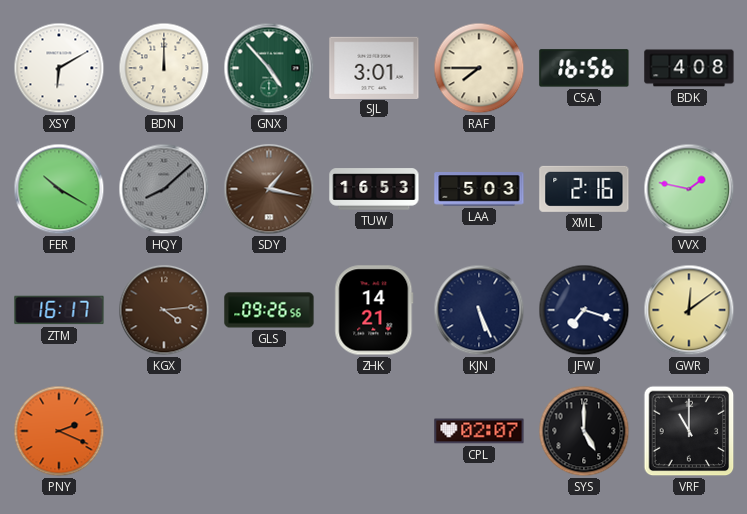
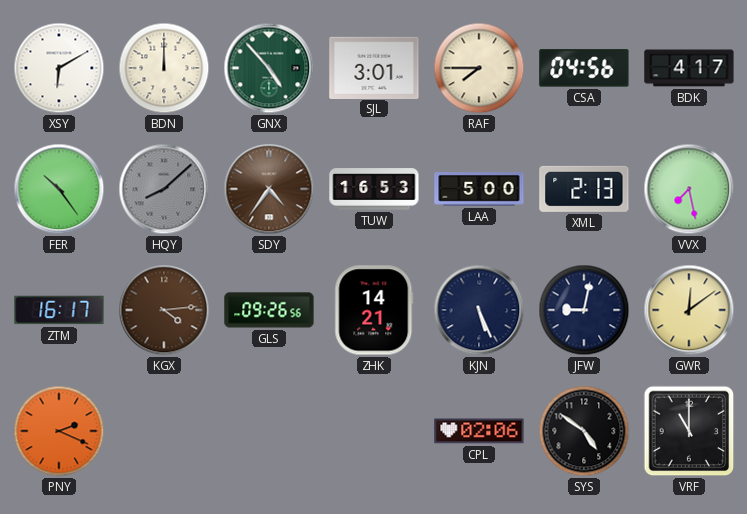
CSA: 16:56 -> 04:56
BDK: 4:08 -> 4:17
FER: 10:20 -> 10:24
SDY: 1:17 -> 4:36
LAA: 5:03 -> 5:00
XML: 2:16 -> 2:13
VVX: 1:47 -> 7:28
JFW: 7:18 -> 9:02
CPL: 02:07 -> 02:06
SYS: 5:00 -> 4:51
